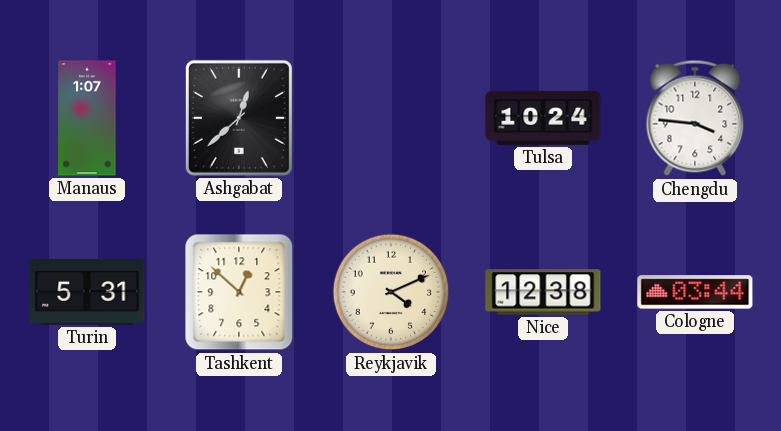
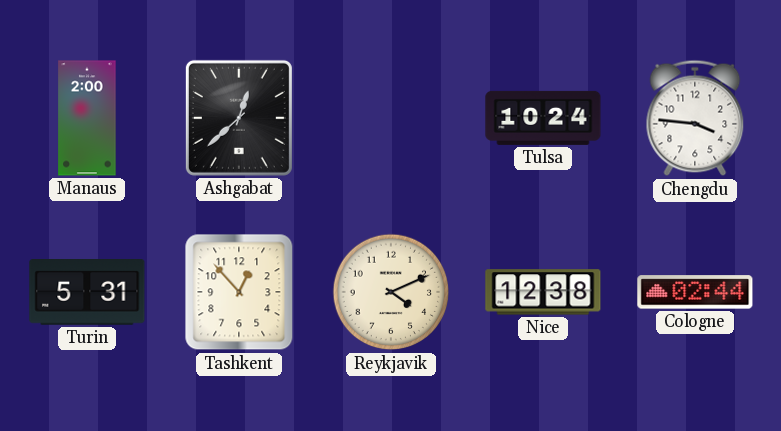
Manaus: 1:07 -> 2:00
Tashkent: 12:52 -> 12:53
Cologne: 03:44 -> 02:44
